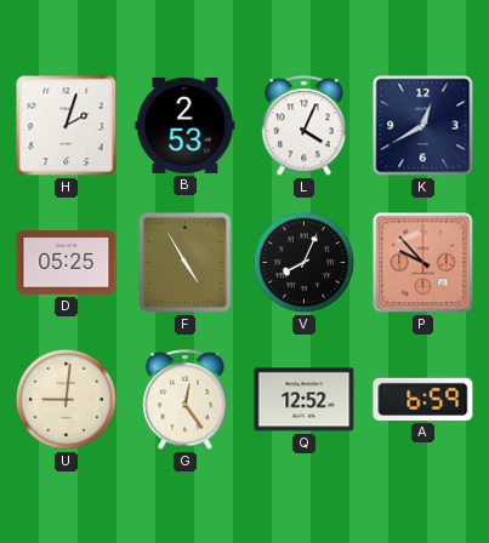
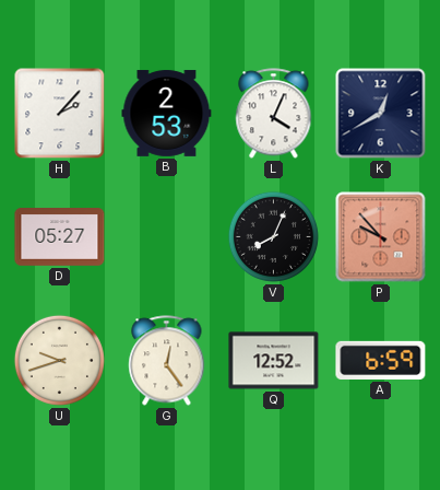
H: 2:03 -> 2:07
D: 05:25 -> 05:27
F: 4:55 -> none
U: 9:01 -> 9:42
